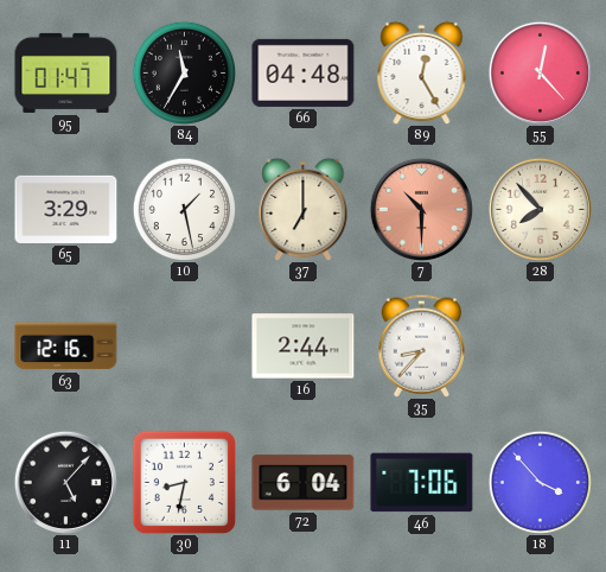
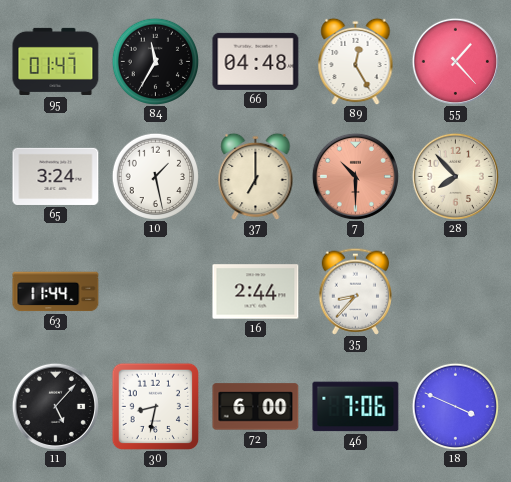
55: 12:23 -> 1:23
65: 3:29 -> 3:24
63: 12:16 -> 11:44
72: 6:04 -> 6:00
18: 3:53 -> 3:49
